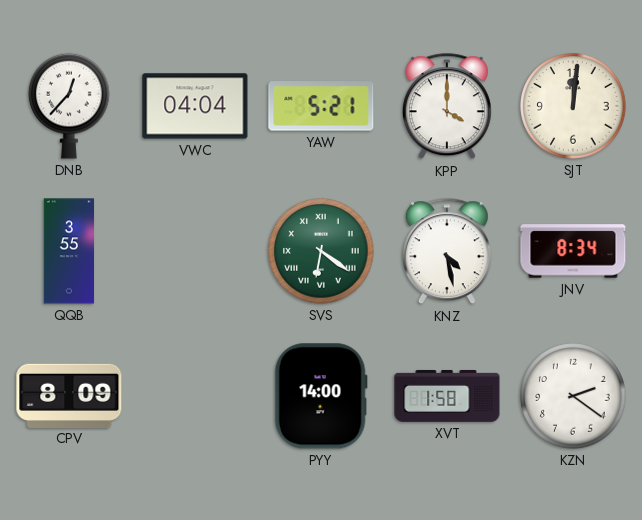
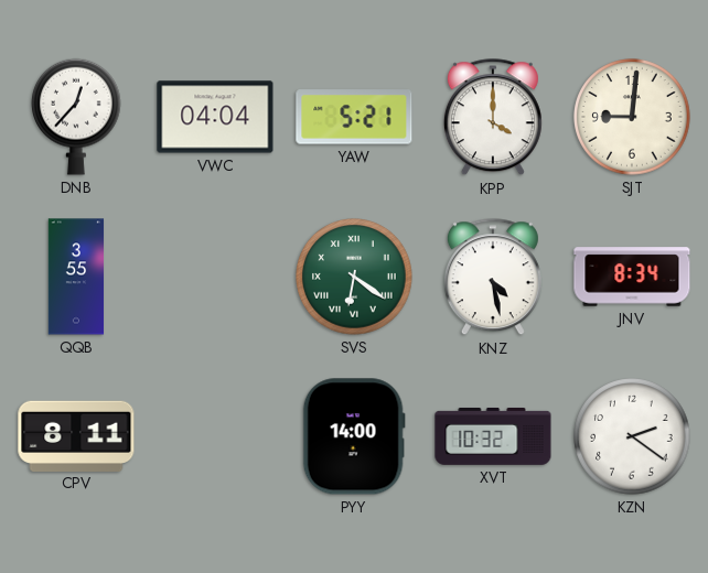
SJT: 12:01 -> 9:01
CPV: 8:09 -> 8:11
XVT: 1:58 -> 10:32
